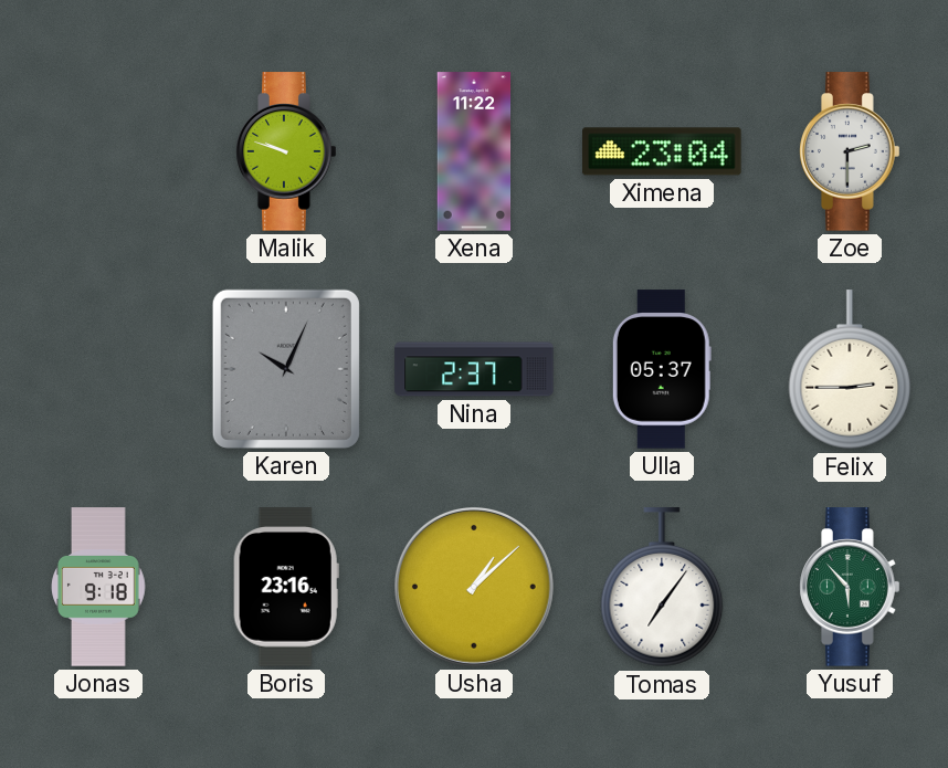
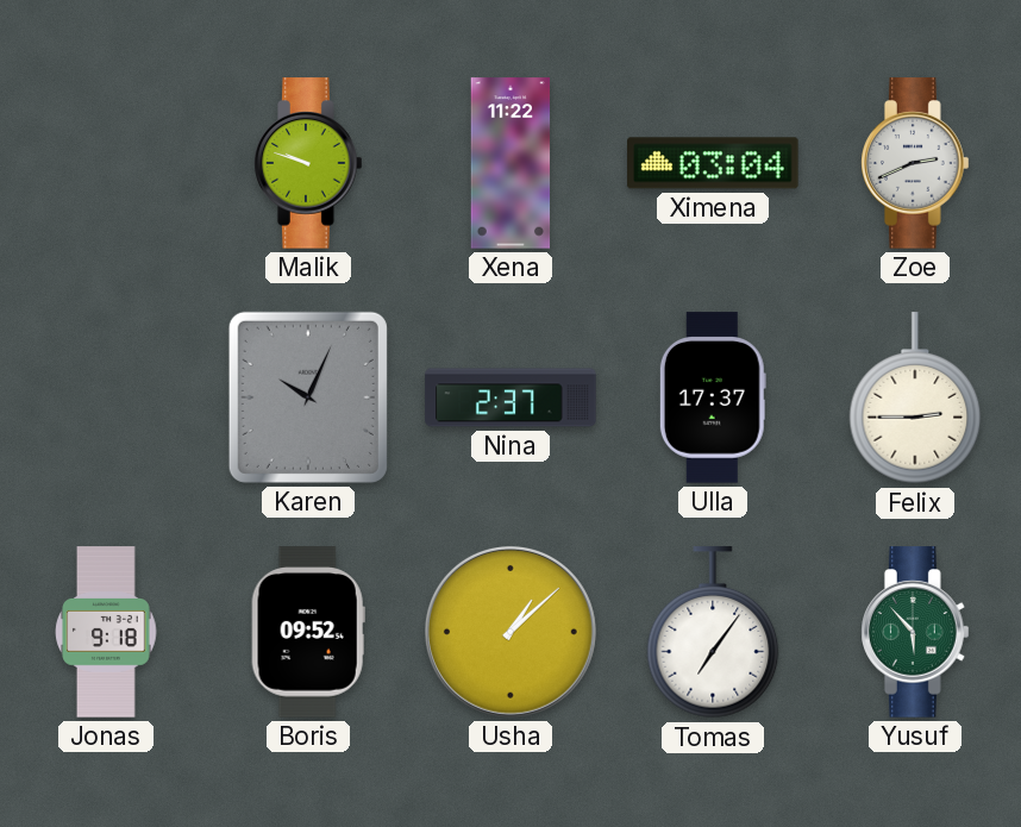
Ximena: 23:04 -> 03:04
Zoe: 2:30 -> 2:41
Ulla: 05:37 -> 17:37
Boris: 23:16 -> 09:52
